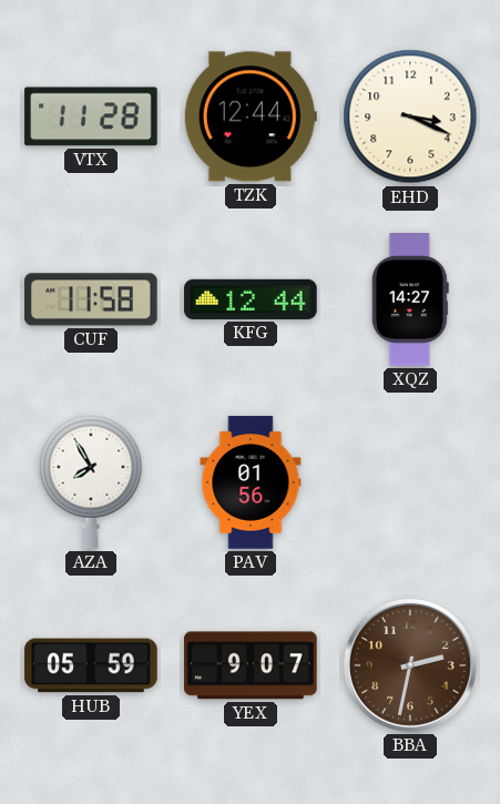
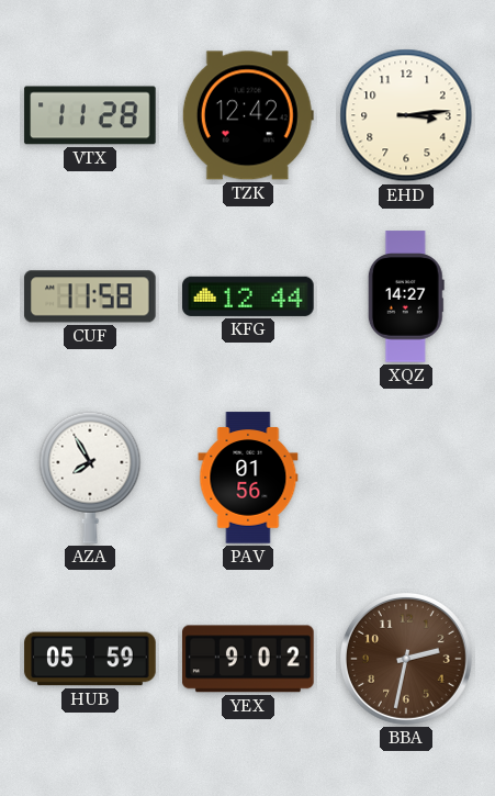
TZK: 12:44 -> 12:42
EHD: 3:19 -> 3:14
YEX: 9:07 -> 9:02
